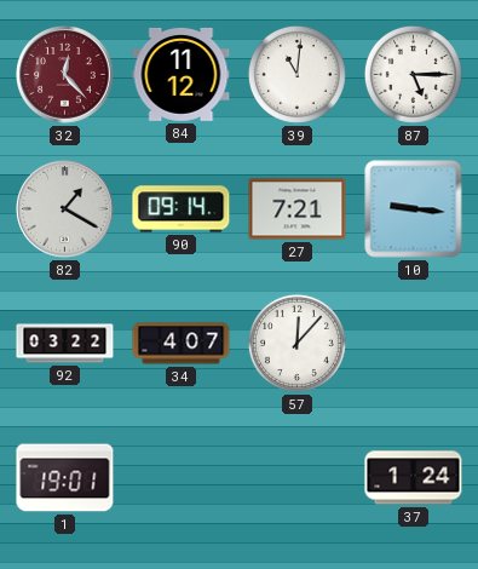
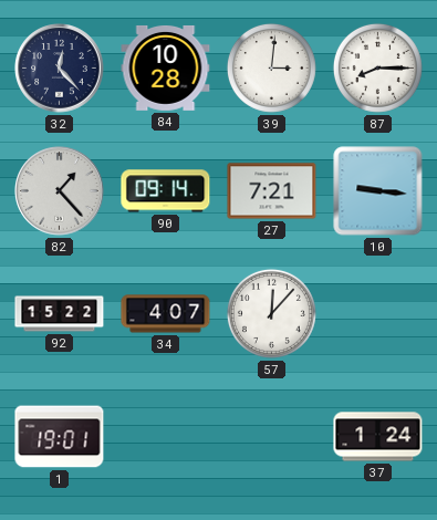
32 dial: burgundy -> navy
84: 11:12 -> 10:28
39: 11:01 -> 3:01
87: 5:15 -> 8:15
82: 1:20 -> 1:23
92: 03:22 -> 15:22
